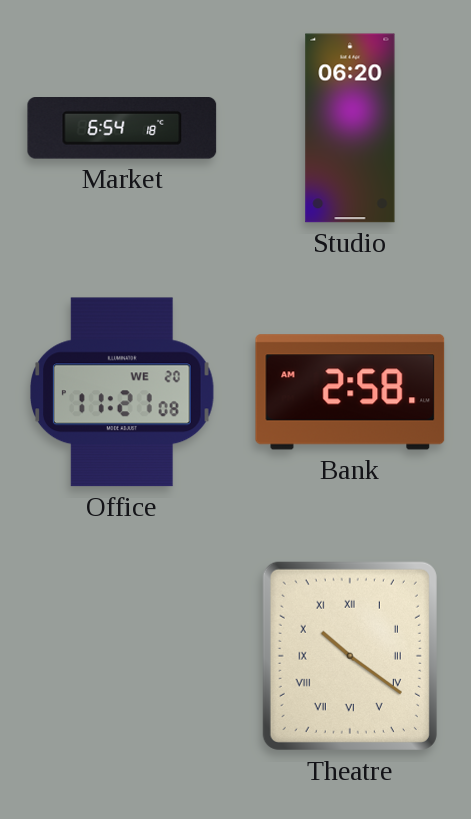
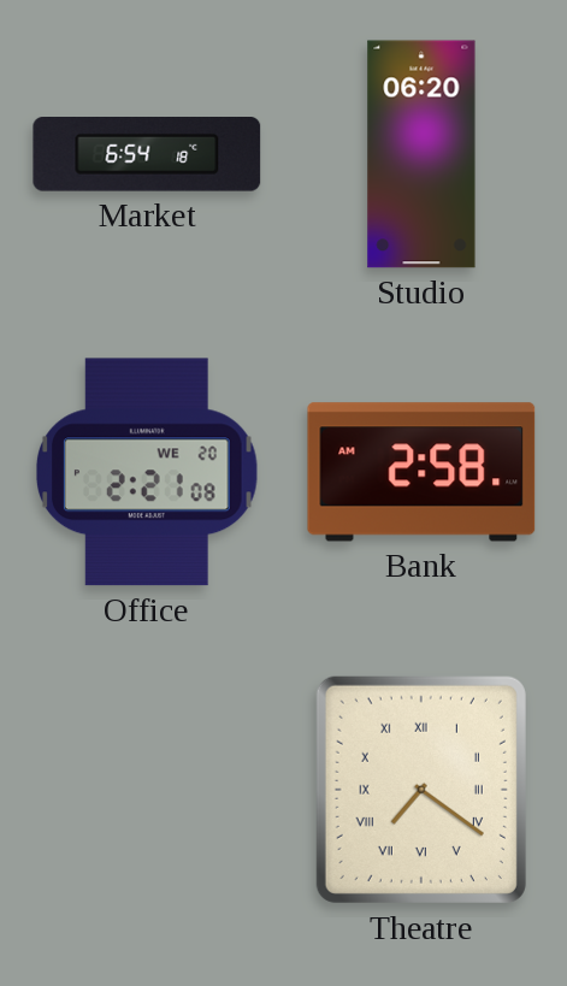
Office: 11:21 -> 2:21
Theatre: 10:21 -> 7:21
